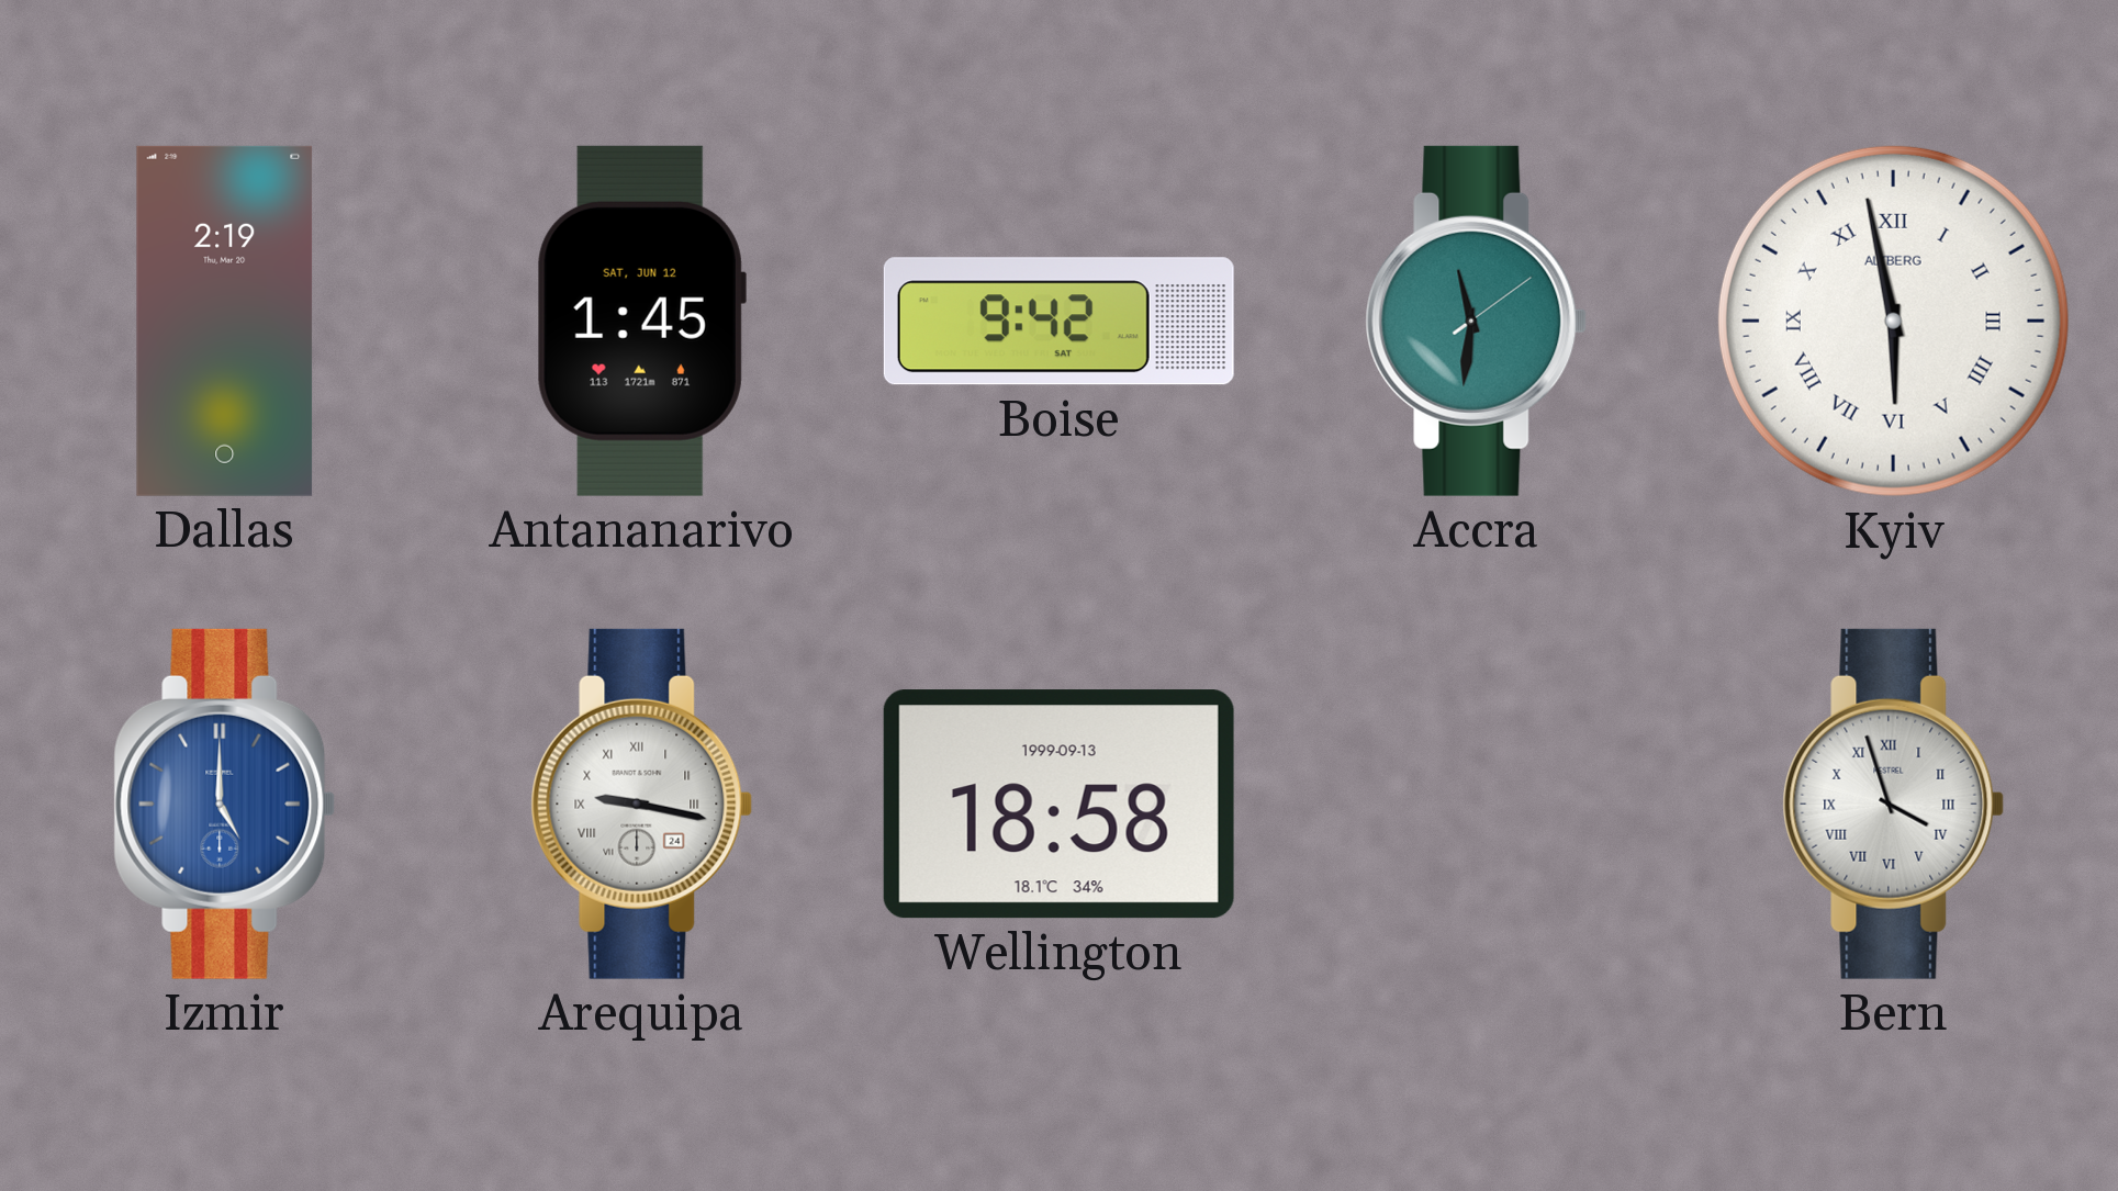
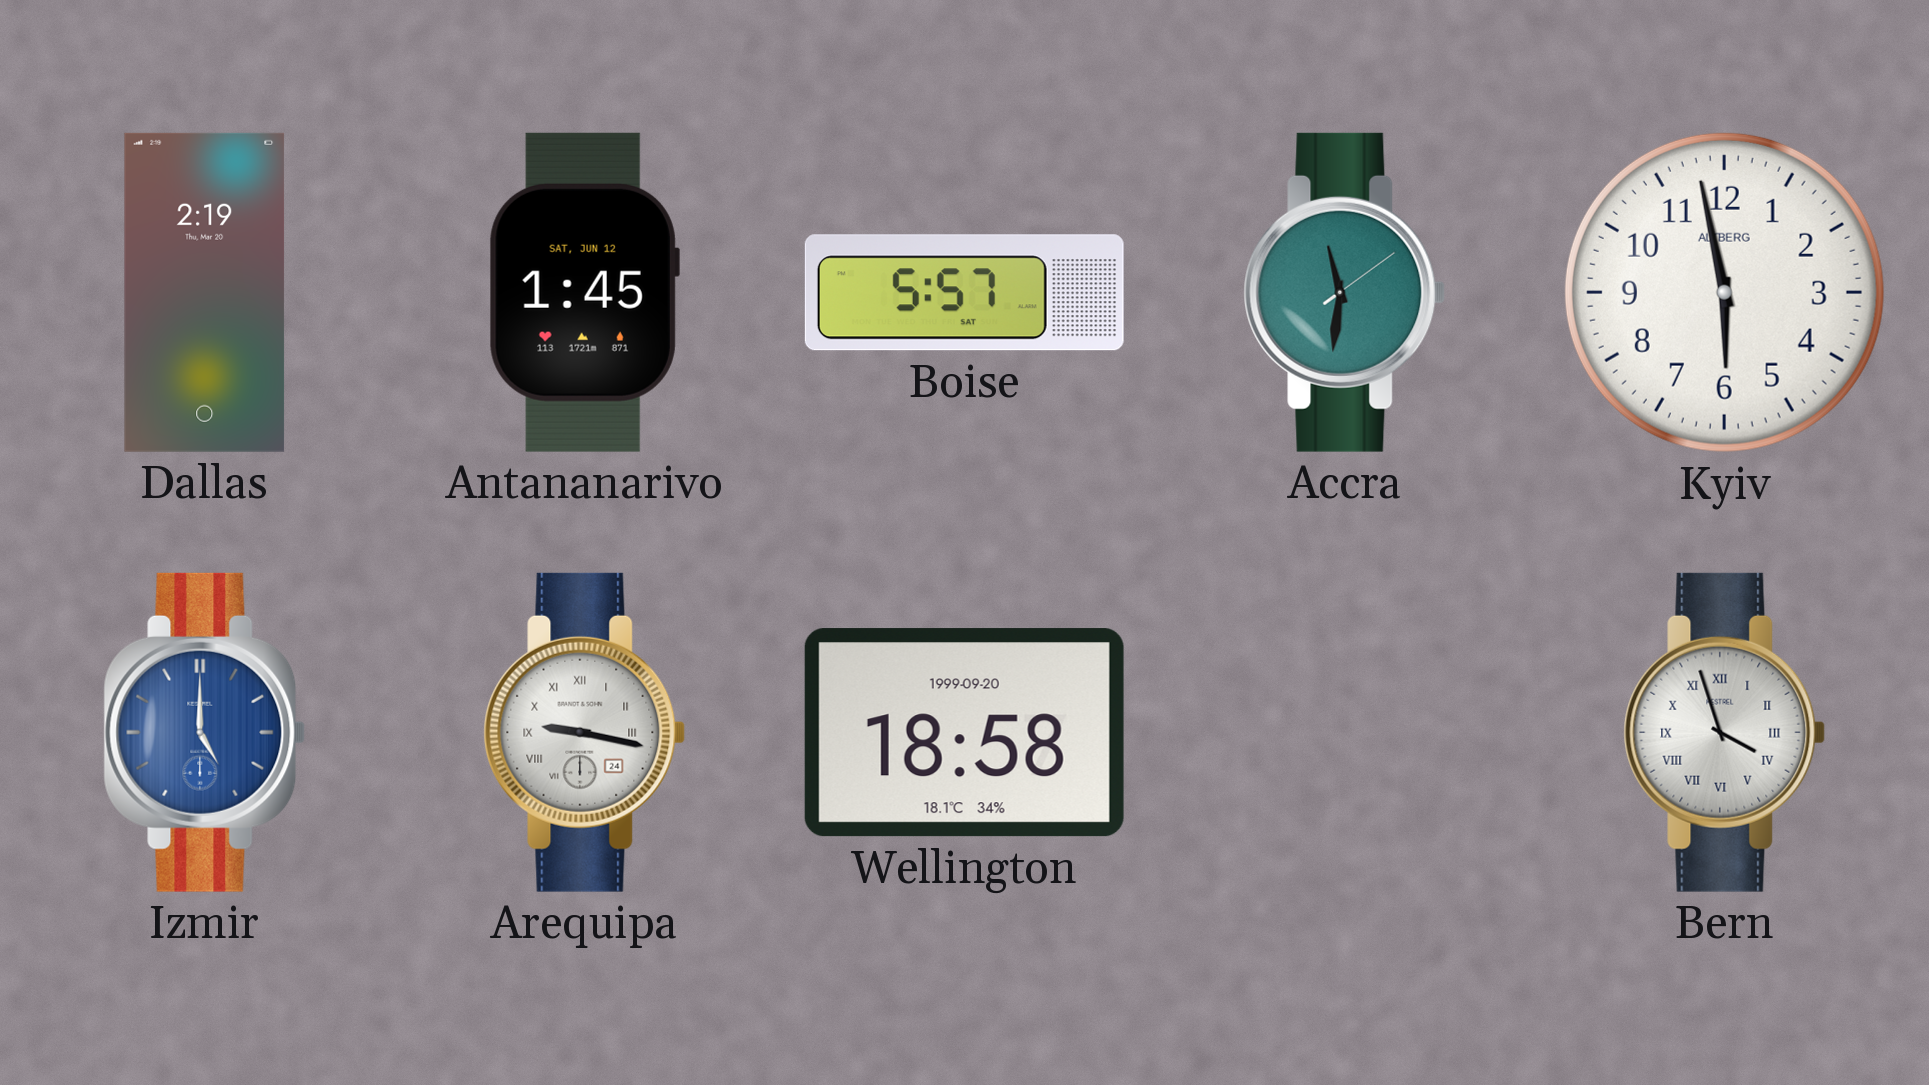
Boise: 9:42 -> 5:57
Kyiv numerals: Roman -> Arabic
Wellington date: 1999-09-13 -> 1999-09-20
